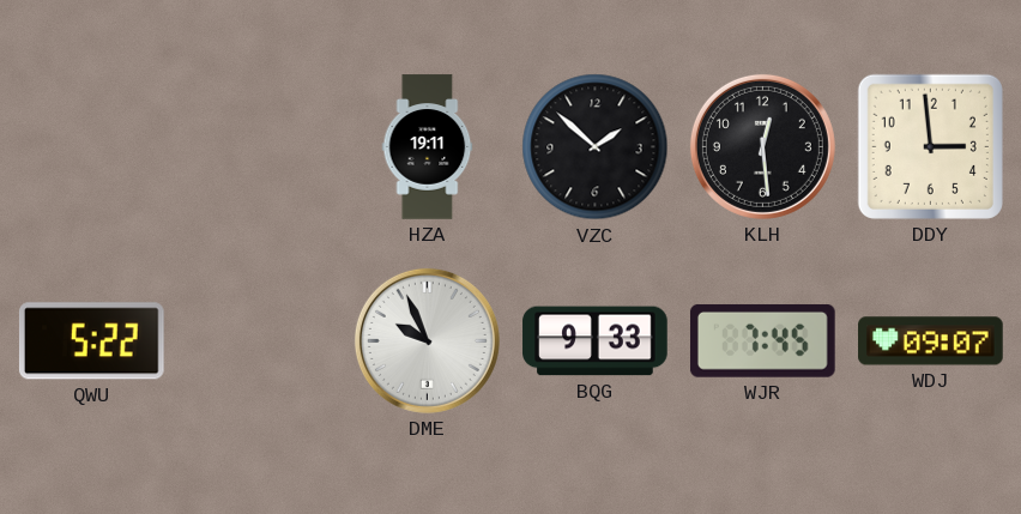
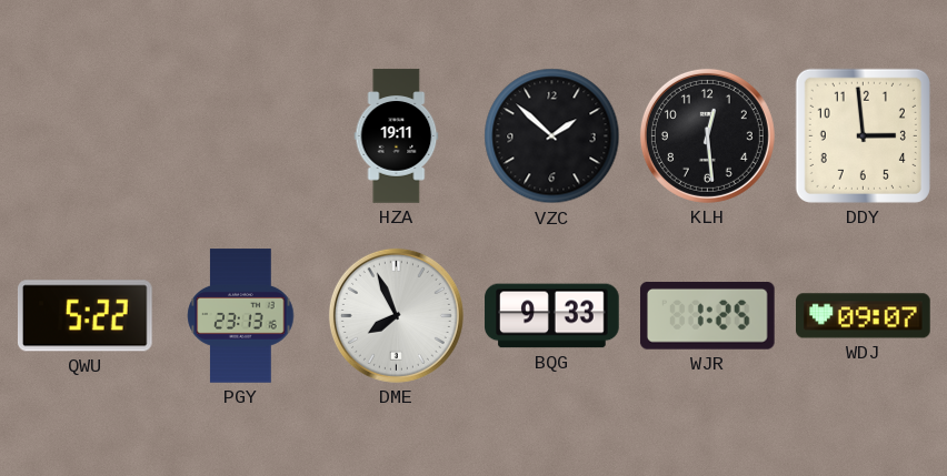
PGY: none -> 23:13
DME: 9:56 -> 7:56
WJR: 7:45 -> 1:25
